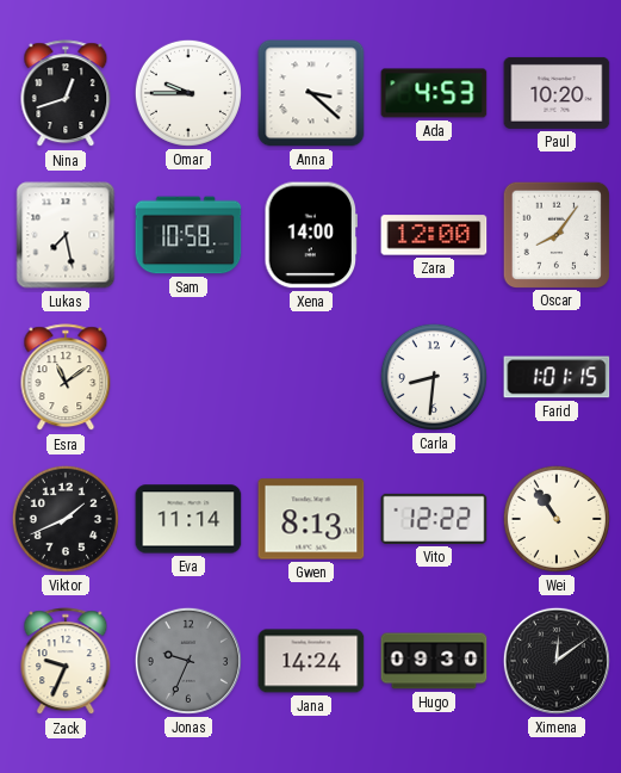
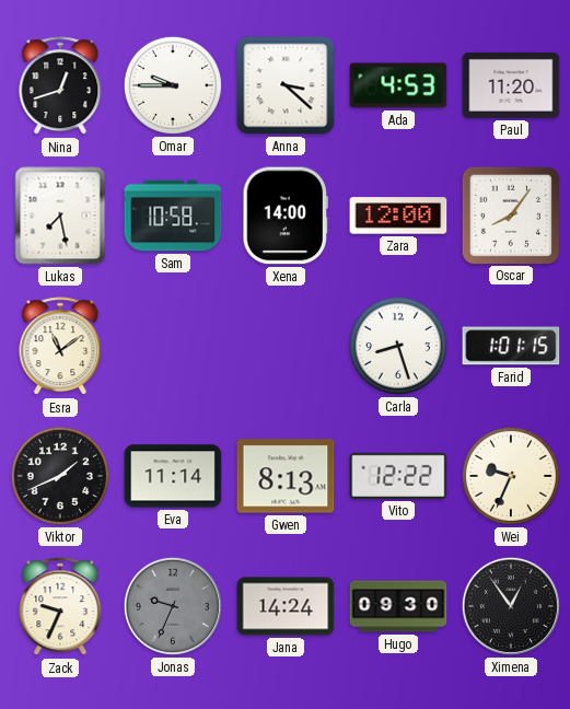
Paul: 10:20 -> 11:20
Carla: 8:31 -> 8:27
Wei: 10:54 -> 9:34
Ximena: 12:09 -> 12:54
